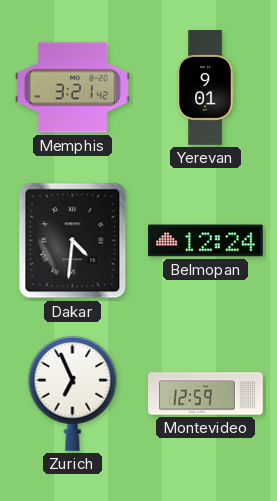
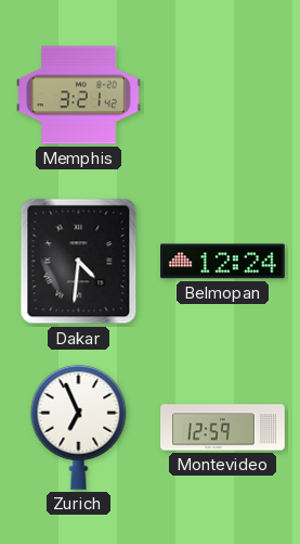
Yerevan: 9:01 -> none
